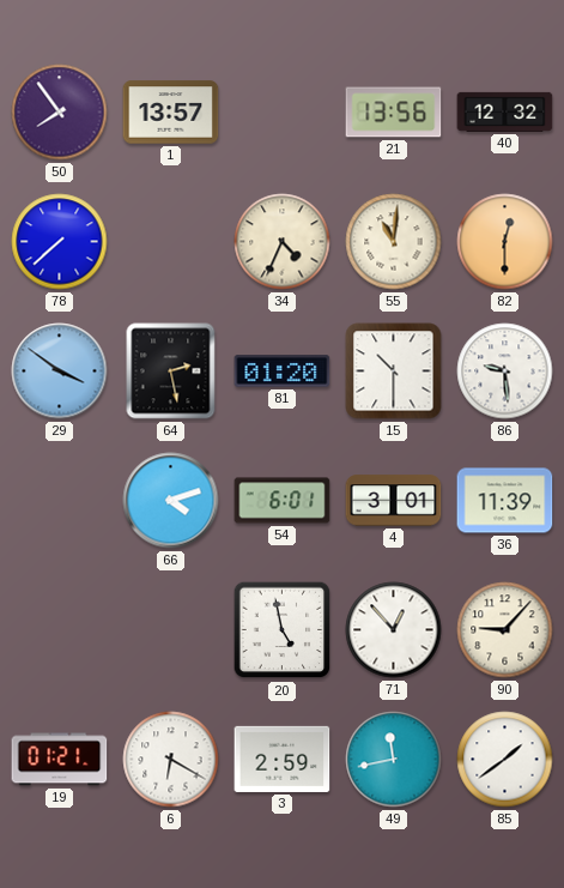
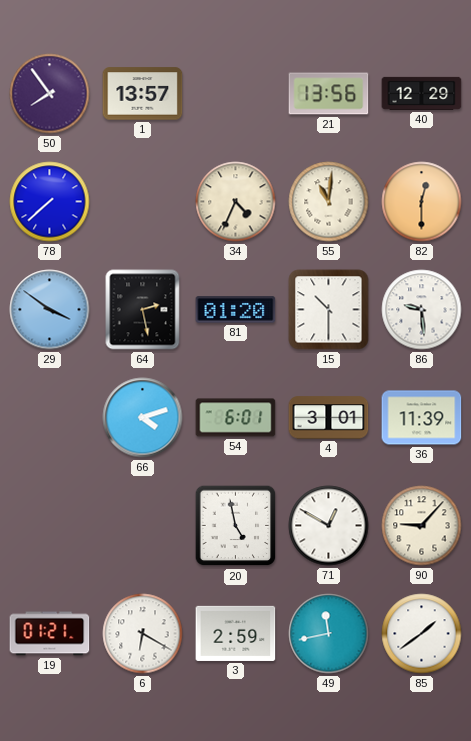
40: 12:32 -> 12:29
71: 12:53 -> 12:50
